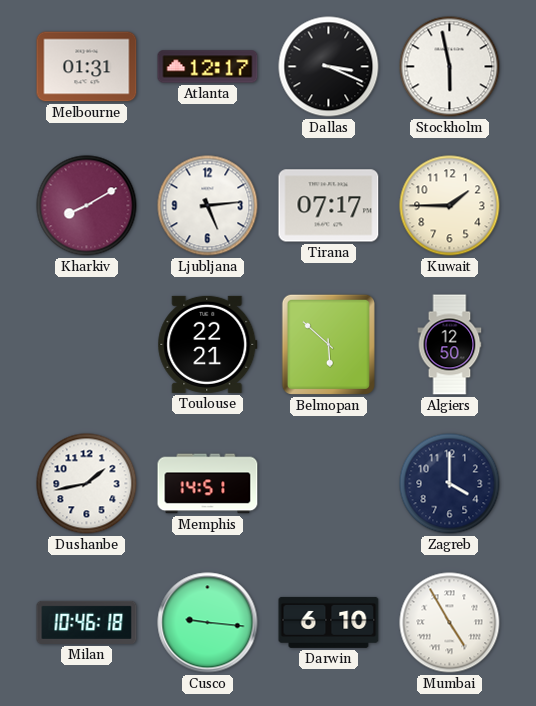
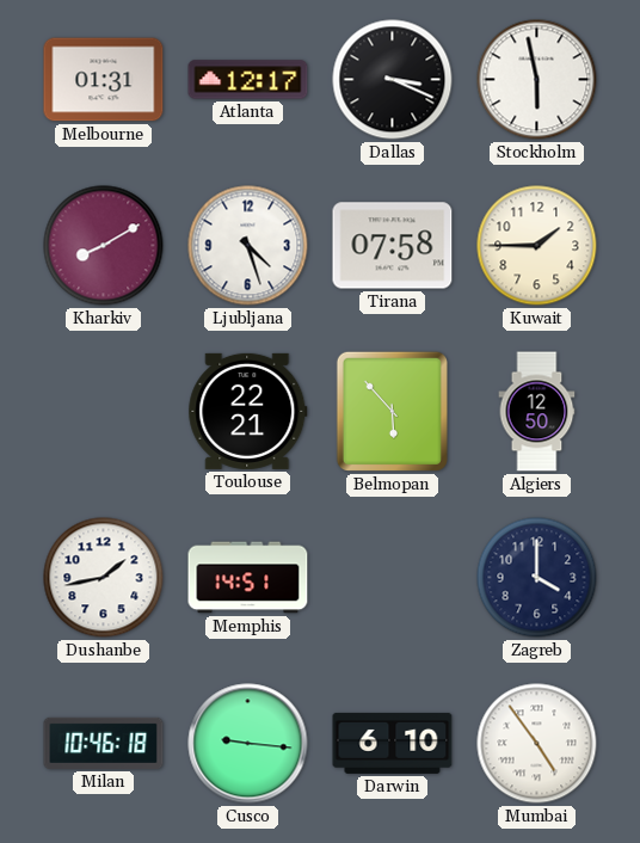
Ljubljana: 5:14 -> 4:27
Tirana: 07:17 -> 07:58
Belmopan: 5:52 -> 5:53
Mumbai: 4:55 -> 4:54
